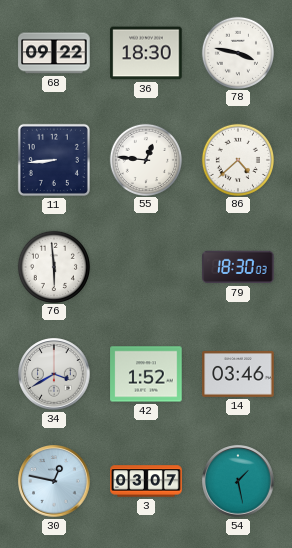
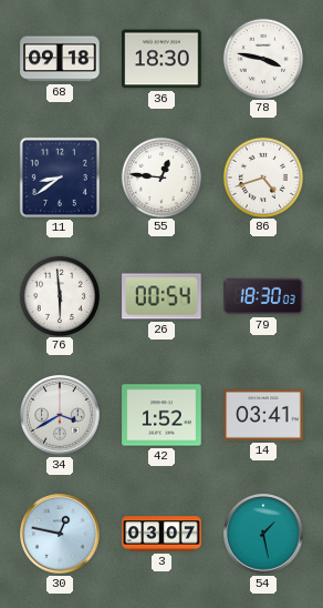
68: 09:22 -> 09:18
11: 8:44 -> 8:39
86: 4:38 -> 4:42
26: none -> 00:54
14: 03:46 -> 03:41
